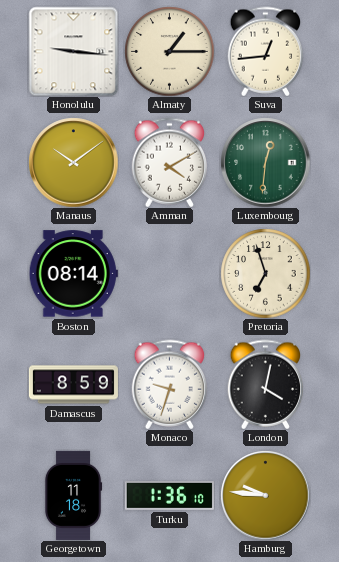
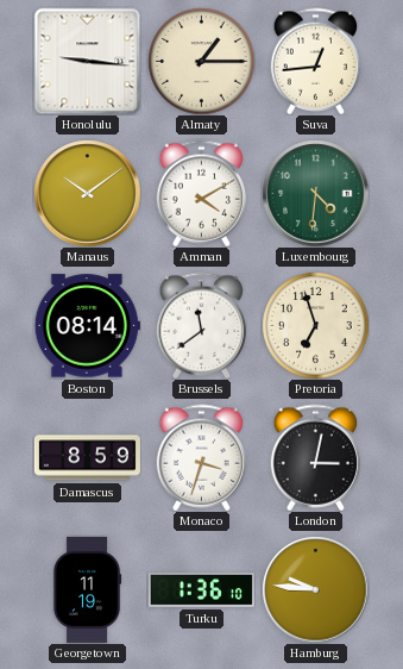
Luxembourg: 12:31 -> 4:31
Brussels: none -> 11:39
Monaco: 9:33 -> 3:33
London: 4:02 -> 3:02
Georgetown: 11:18 -> 11:19
